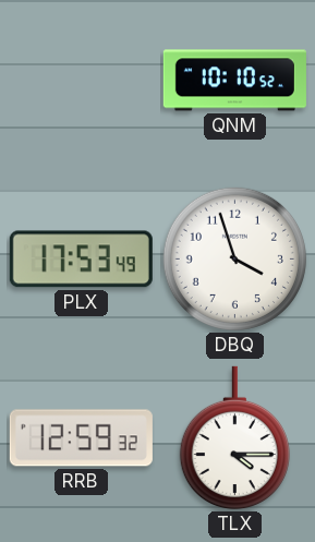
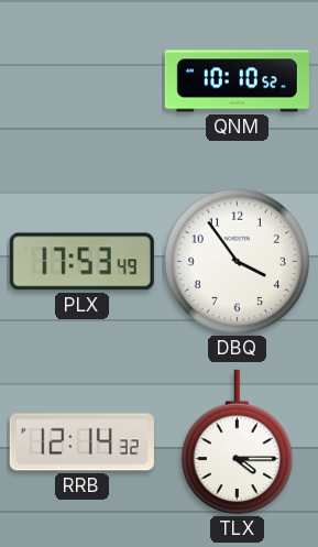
DBQ: 3:57 -> 3:54
RRB: 12:59 -> 12:14
